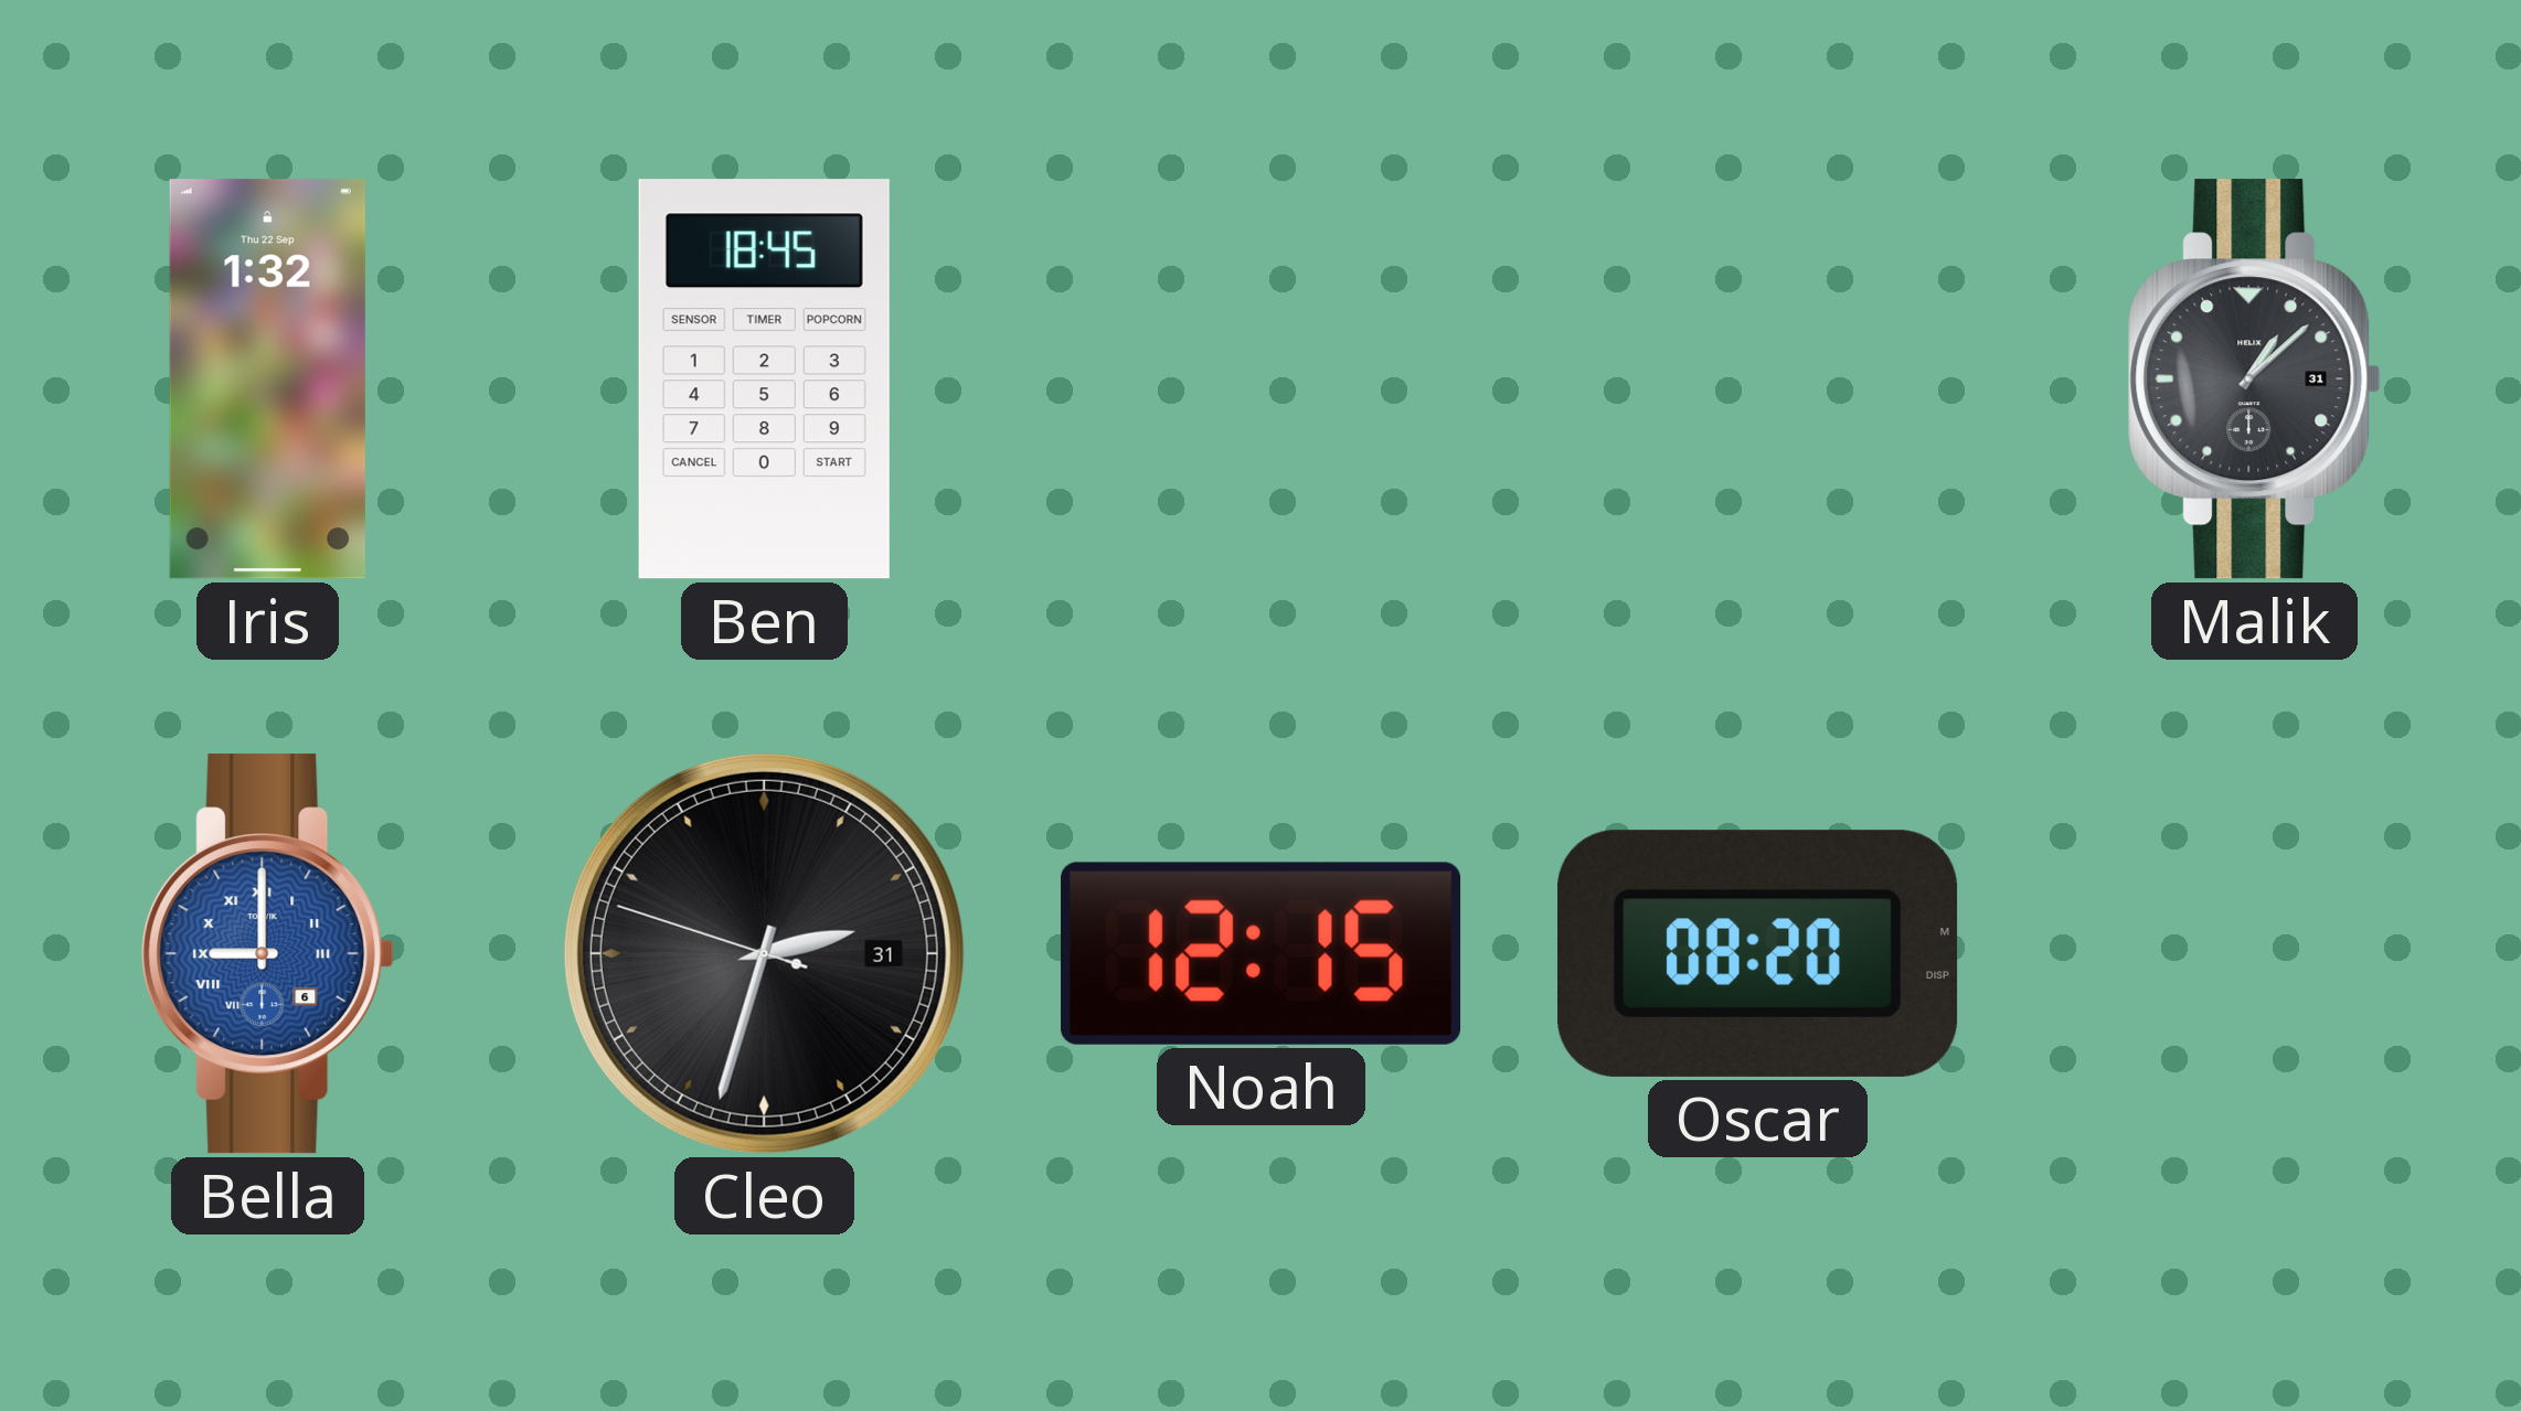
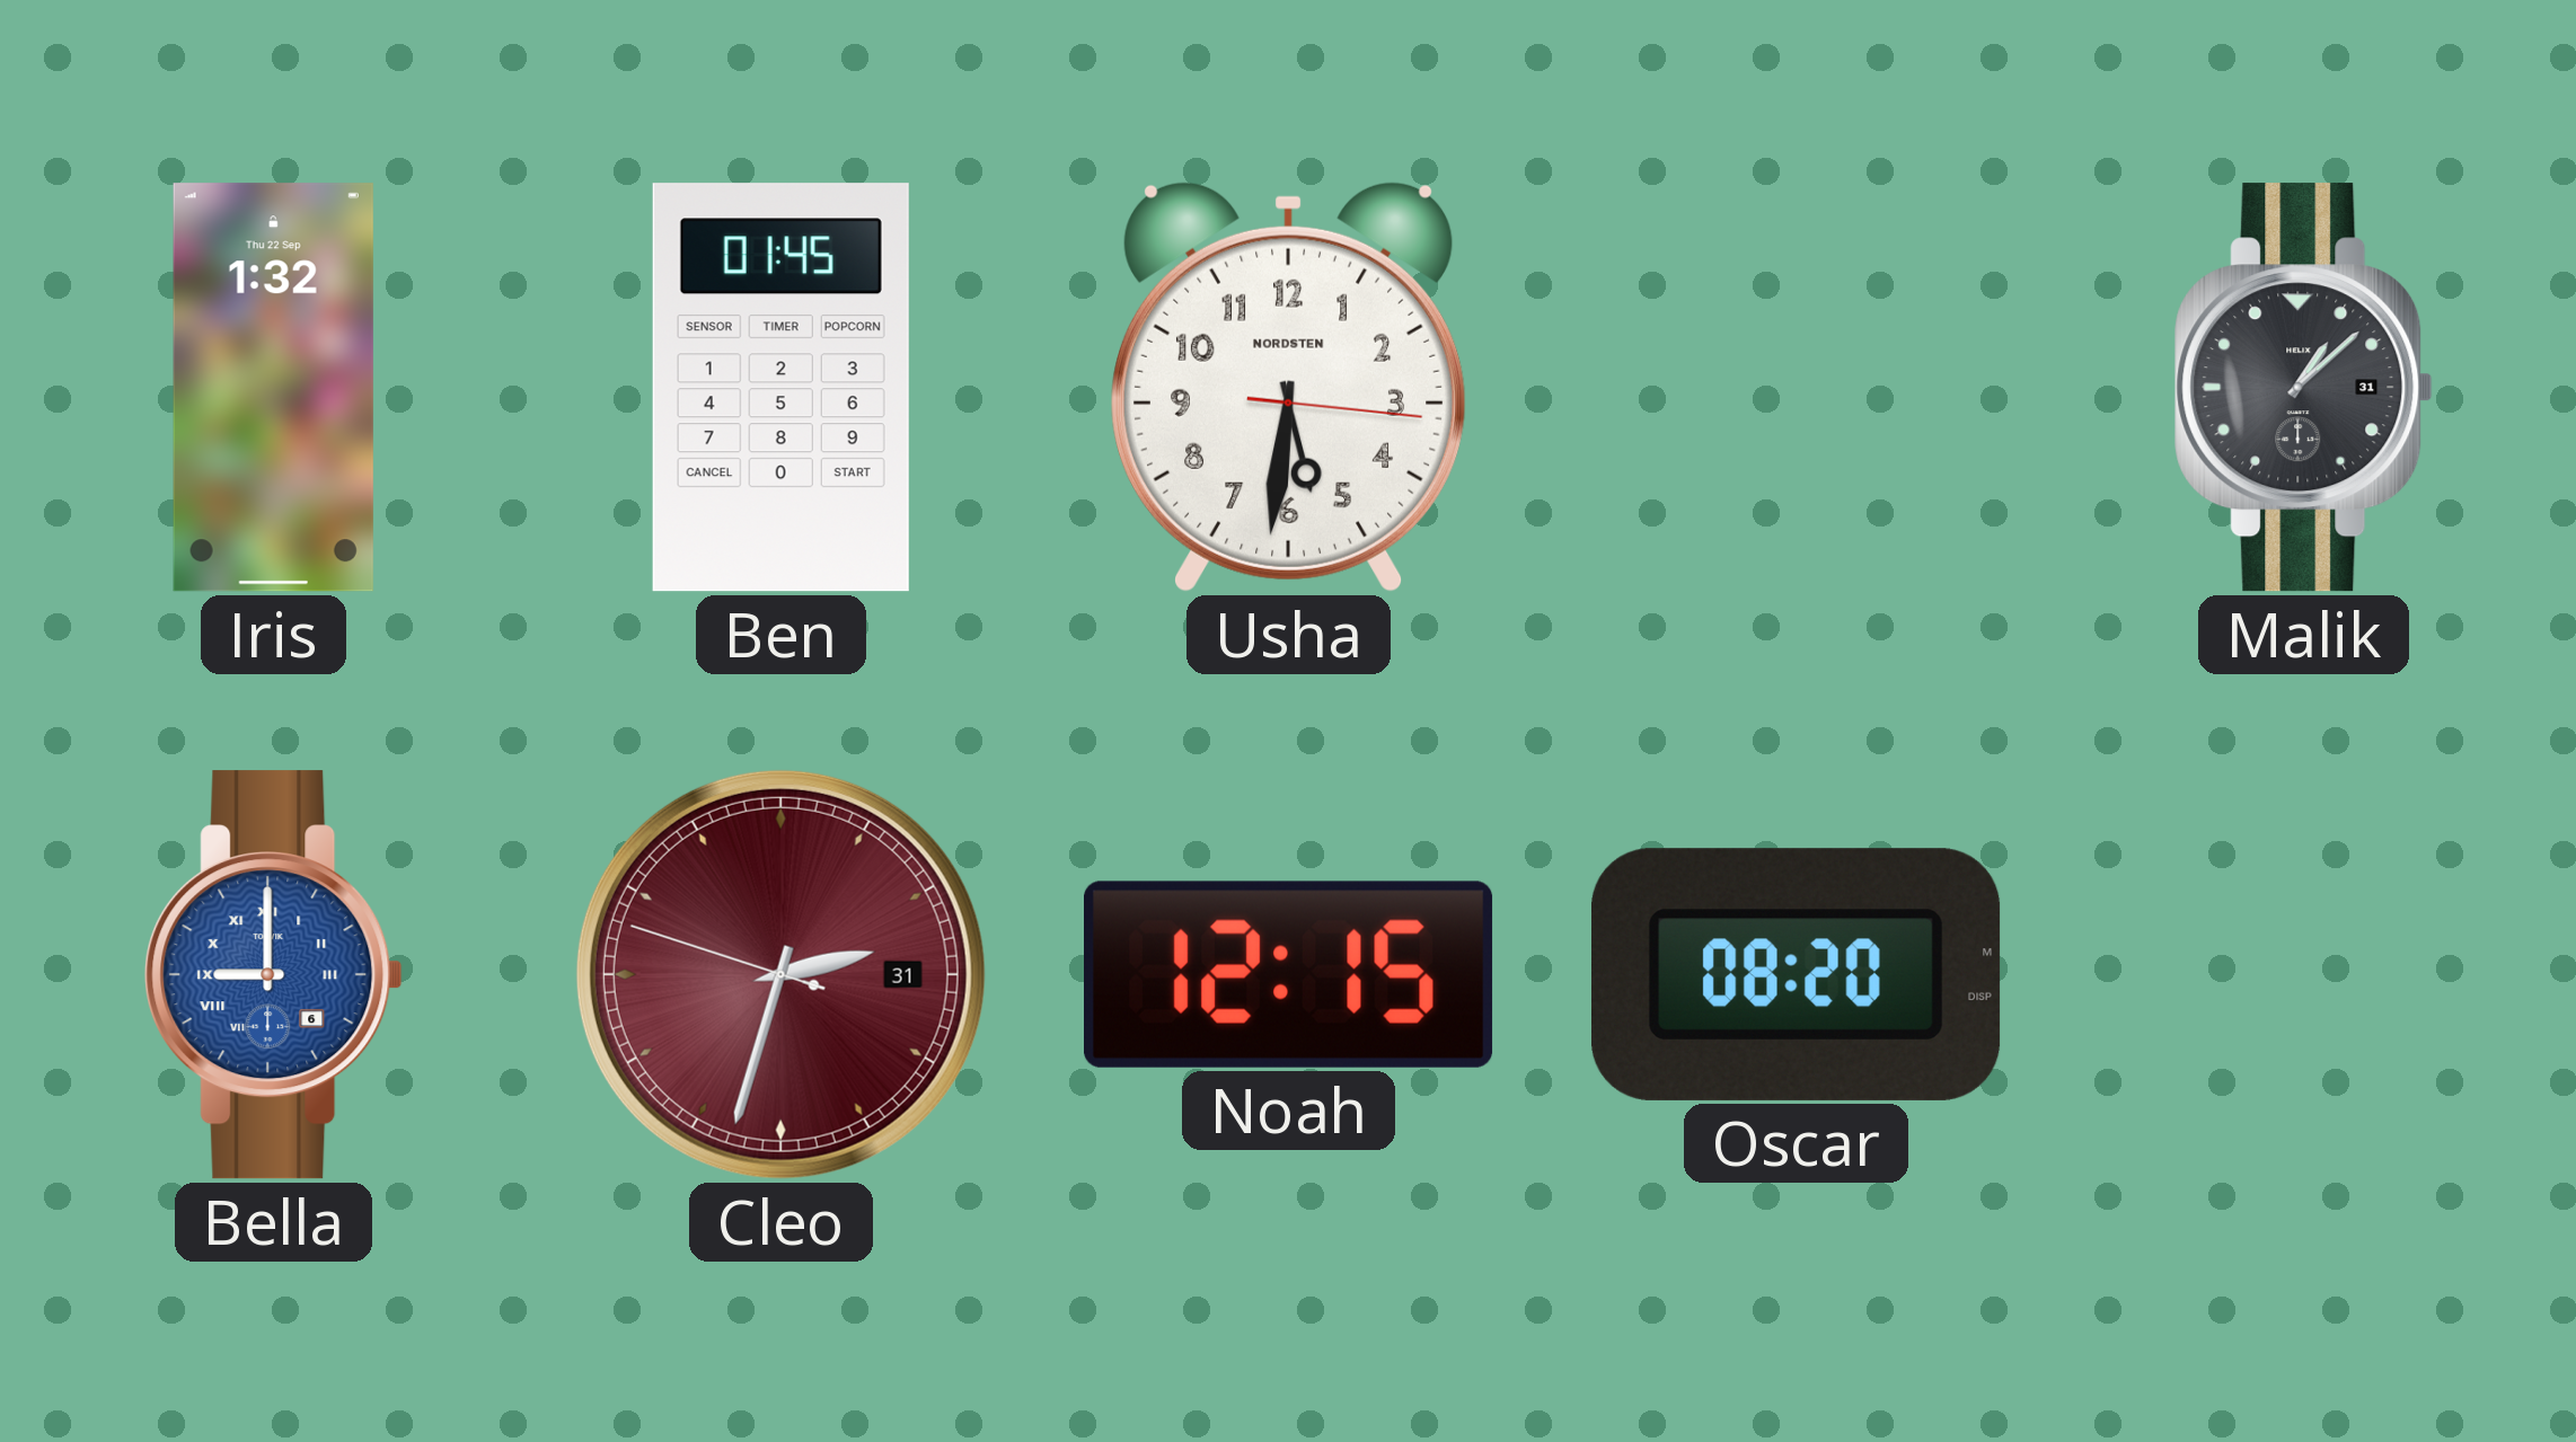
Ben: 18:45 -> 01:45
Usha: none -> 5:31
Cleo dial: black -> burgundy
